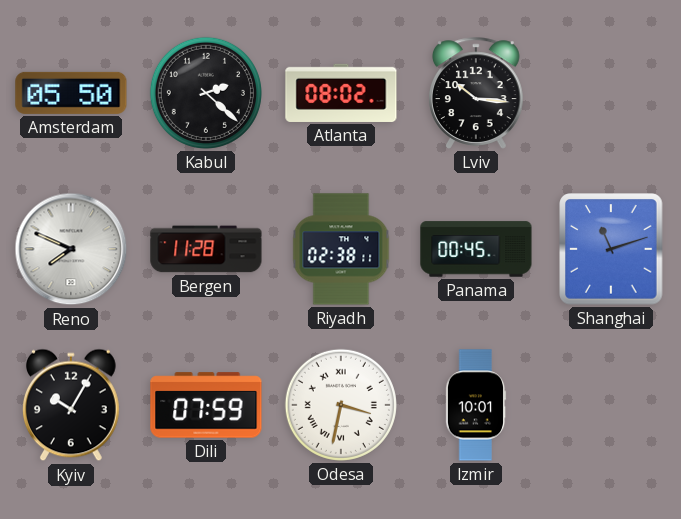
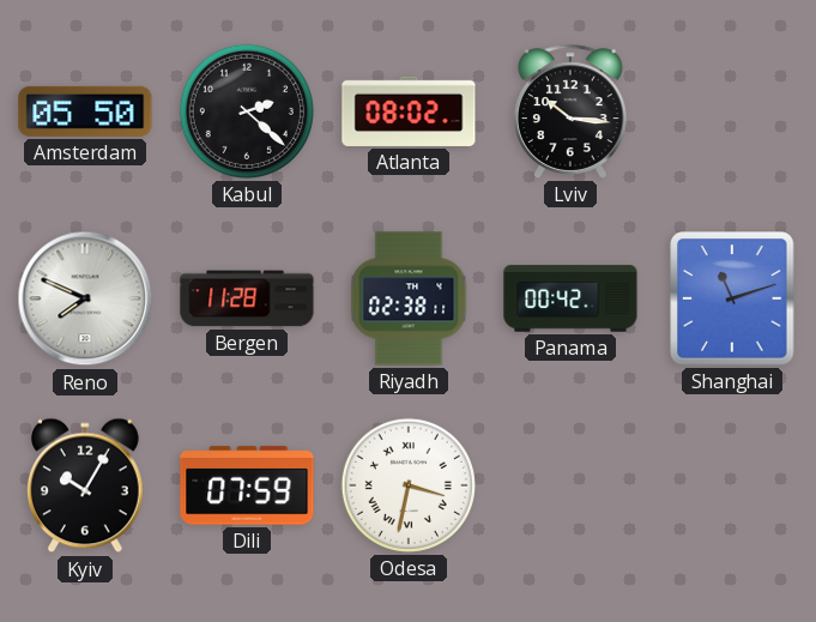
Panama: 00:45 -> 00:42
Izmir: 10:01 -> none
